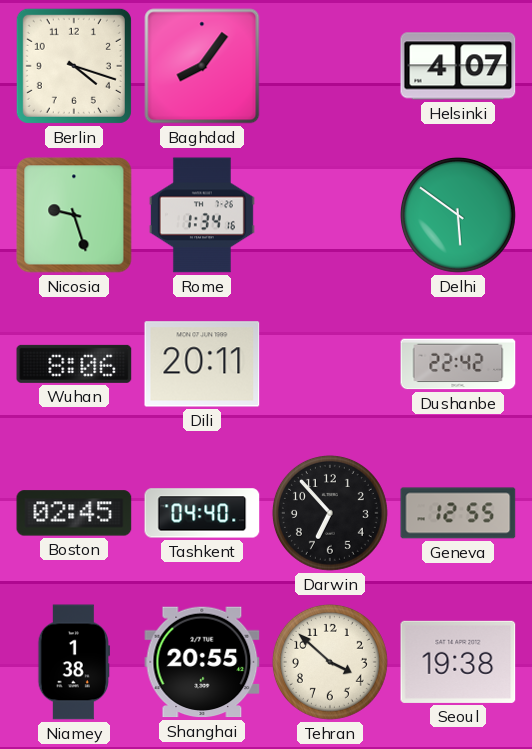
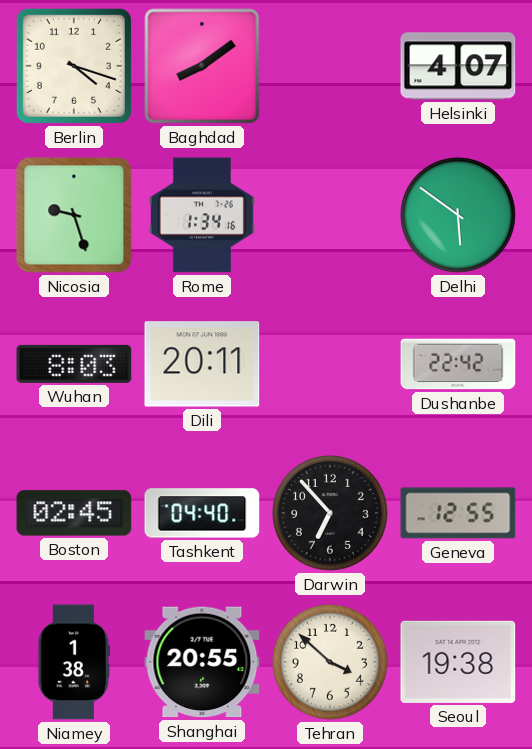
Baghdad: 8:06 -> 8:09
Wuhan: 8:06 -> 8:03
